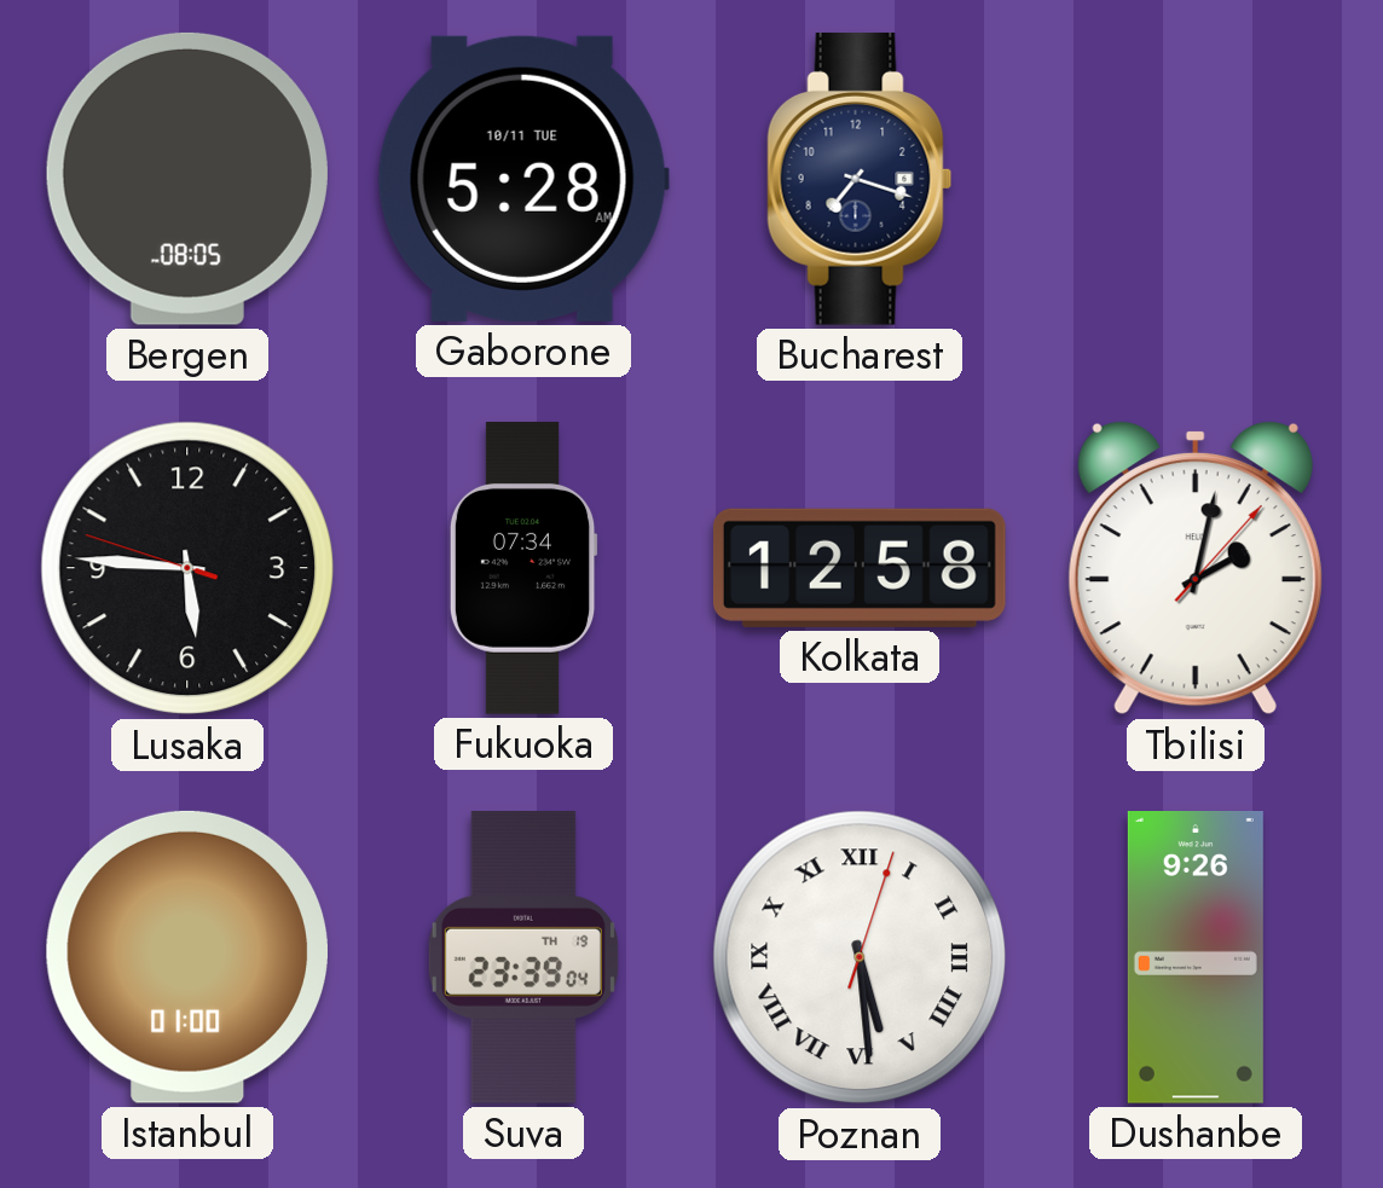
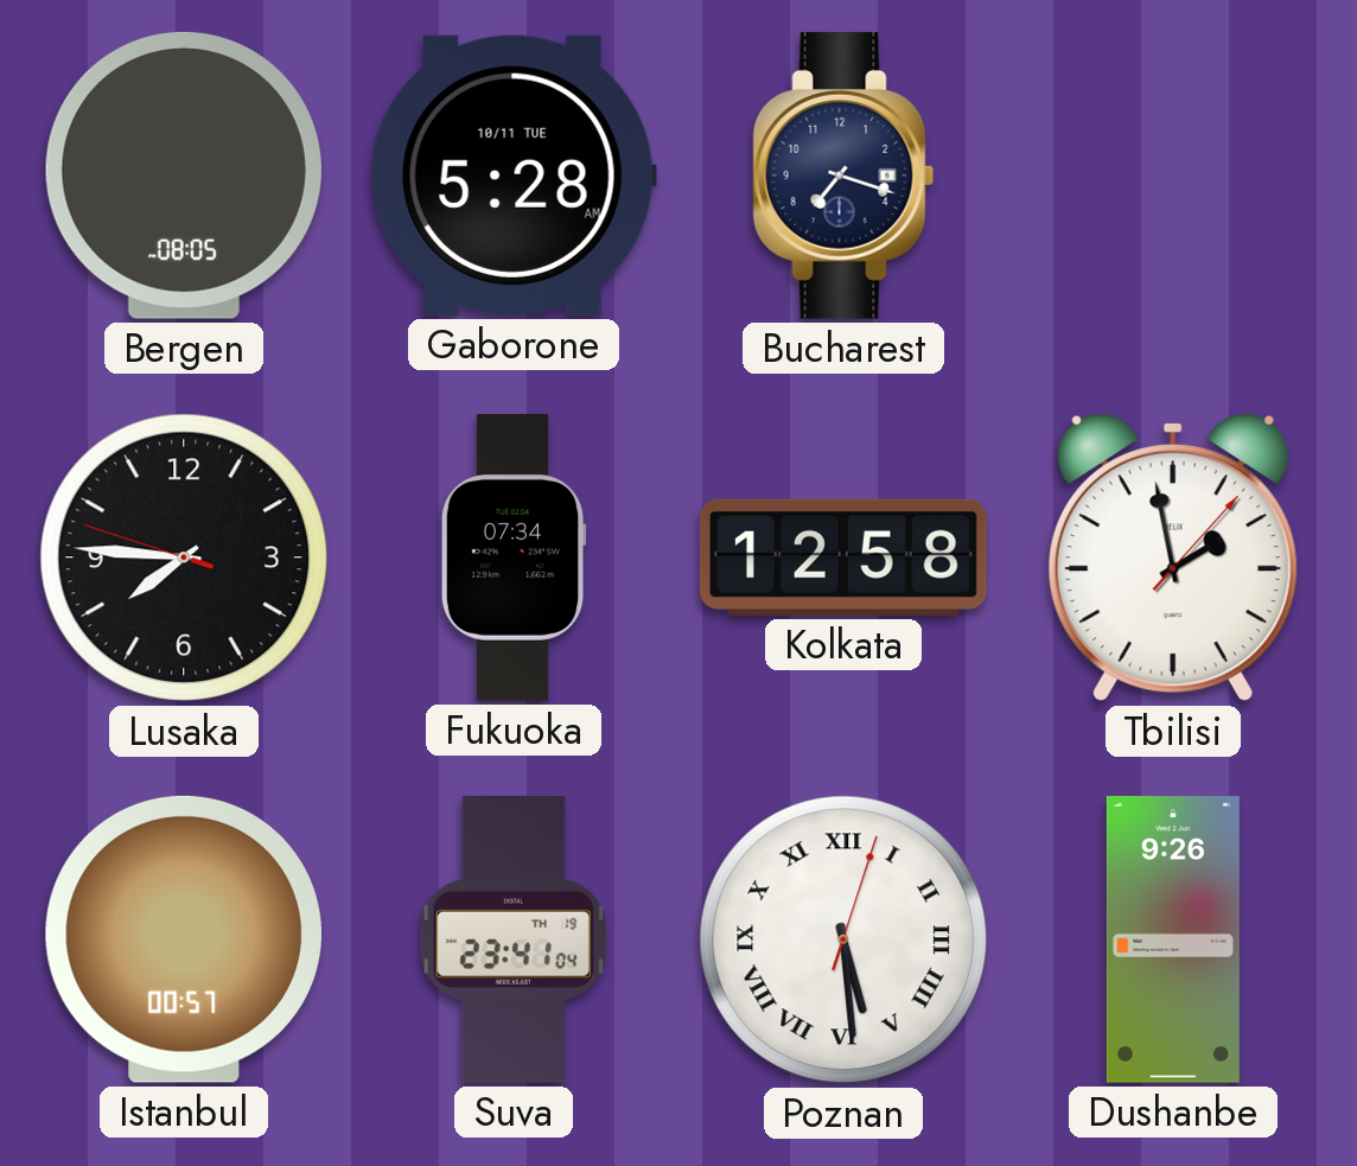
Lusaka: 5:45 -> 7:45
Tbilisi: 2:02 -> 1:58
Istanbul: 01:00 -> 00:57
Suva: 23:39 -> 23:41
